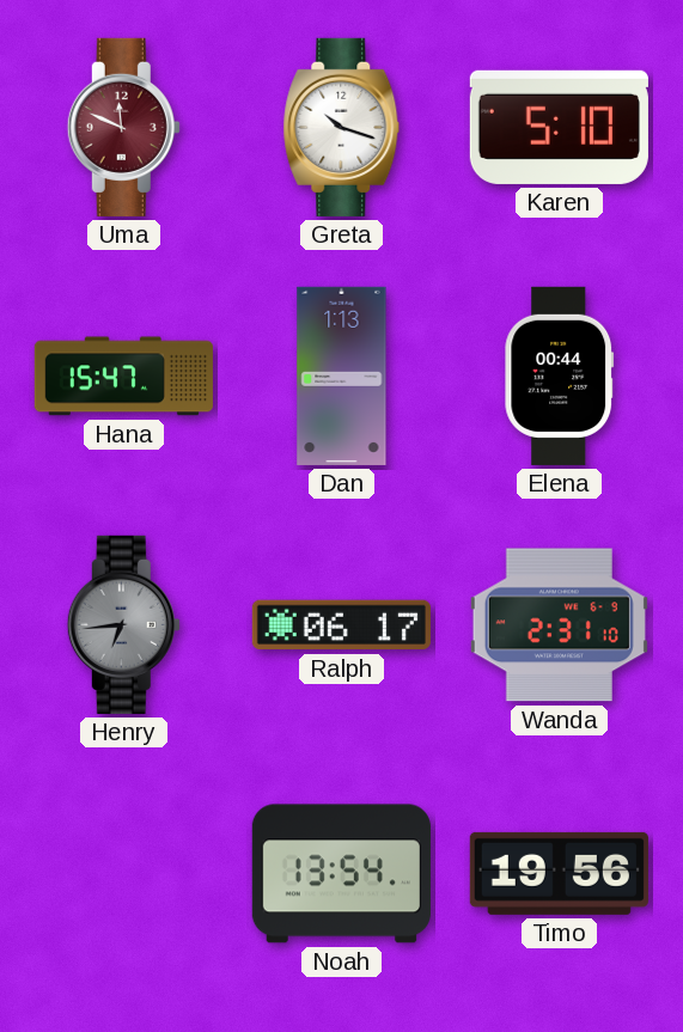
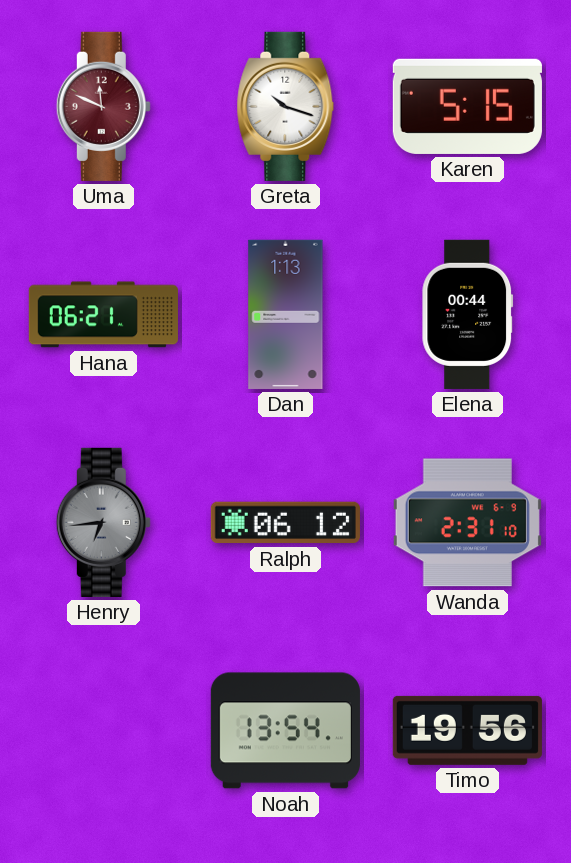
Karen: 5:10 -> 5:15
Hana: 15:47 -> 06:21
Ralph: 06:17 -> 06:12
